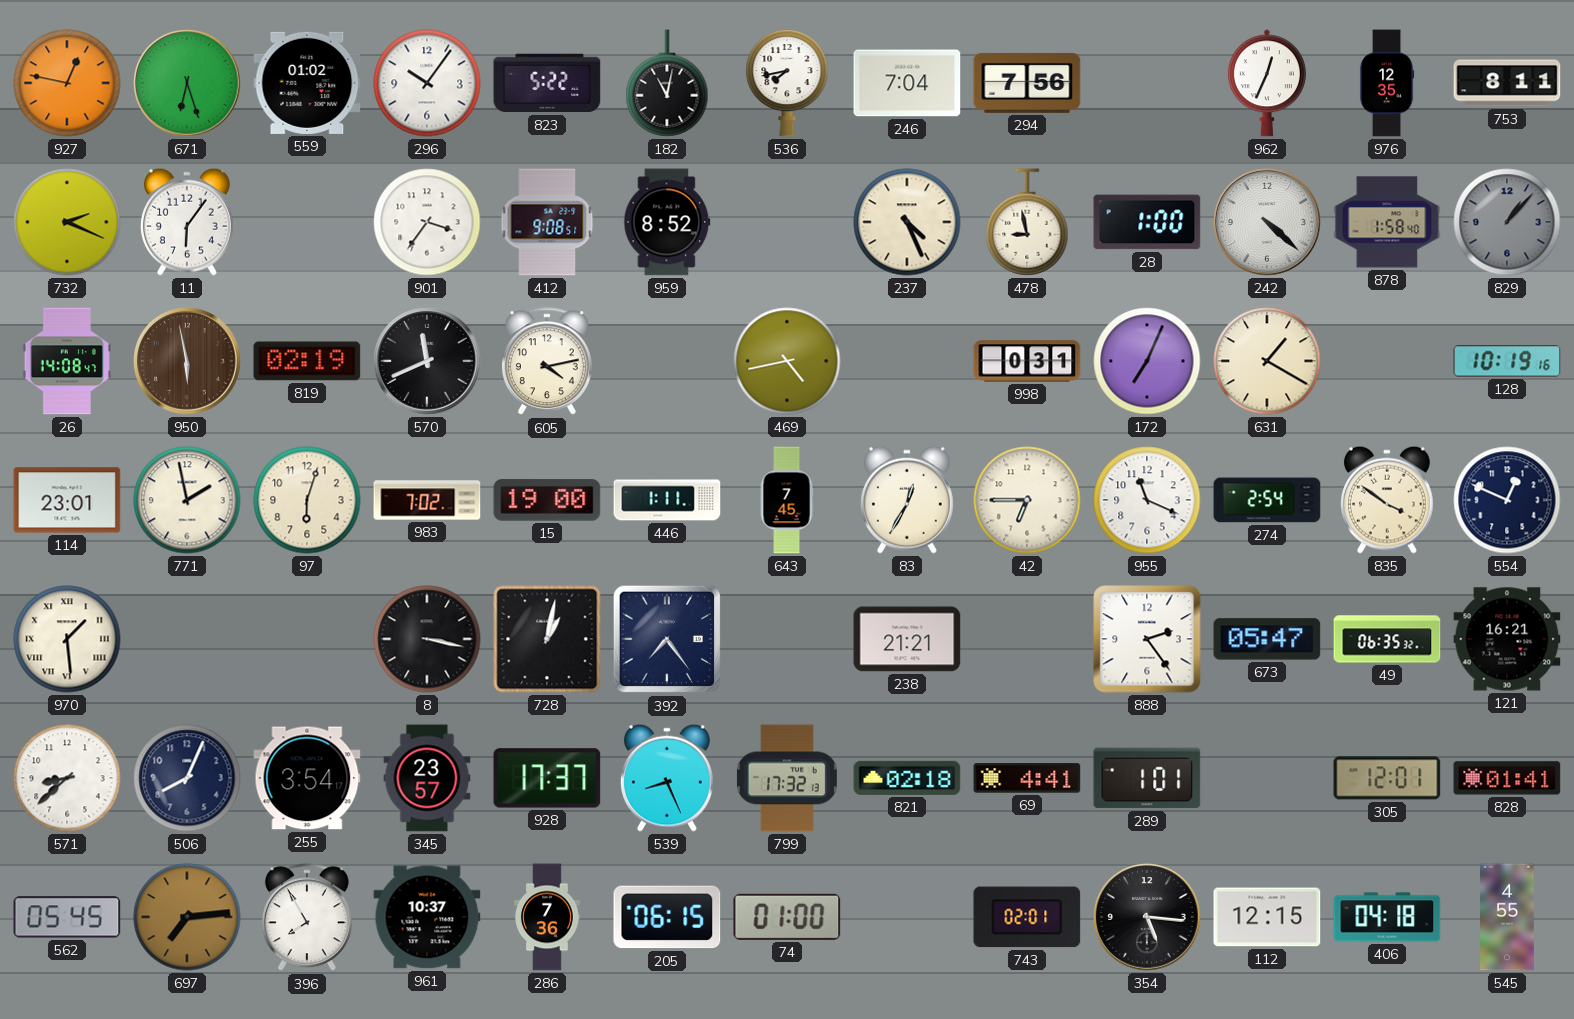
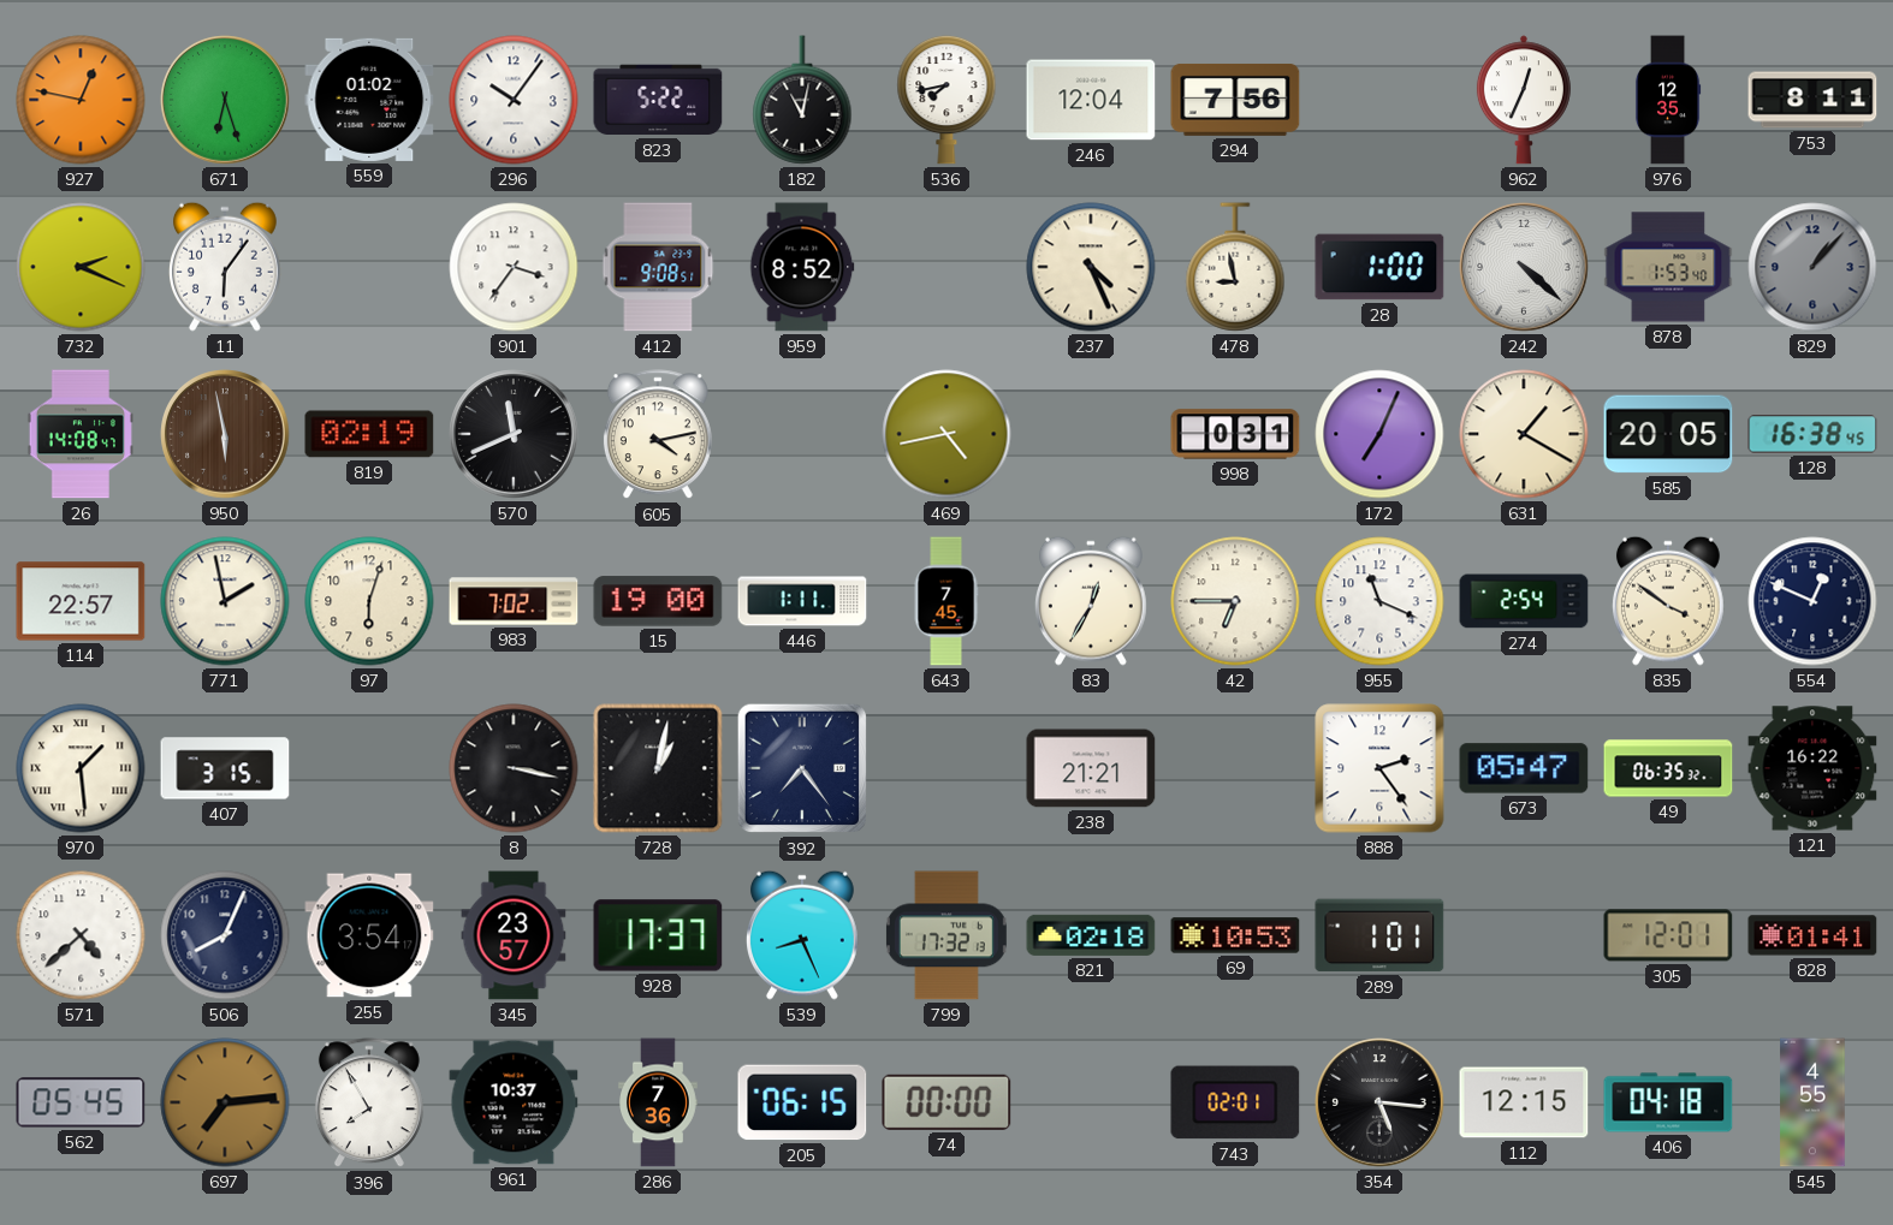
246: 7:04 -> 12:04
878: 1:58 -> 1:53
585: none -> 20:05
128: 10:19 -> 16:38
114: 23:01 -> 22:57
407: none -> 3:15
121: 16:21 -> 16:22
571: 8:38 -> 4:38
69: 4:41 -> 10:53
74: 01:00 -> 00:00
